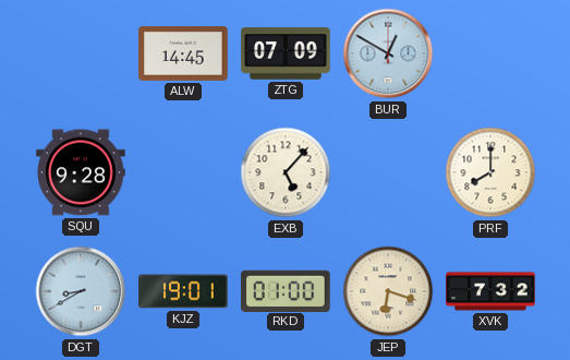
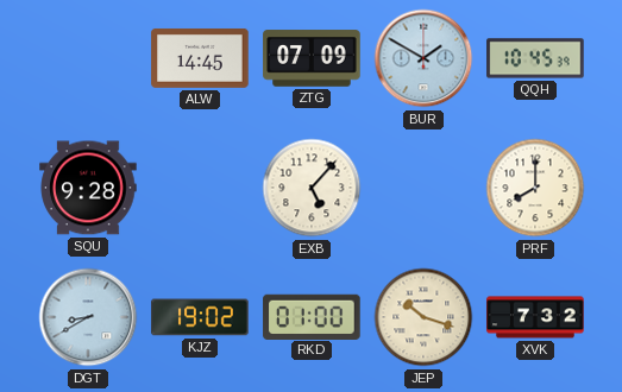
BUR: 12:50 -> 1:50
QQH: none -> 10:45
KJZ: 19:01 -> 19:02
JEP: 6:18 -> 10:18
